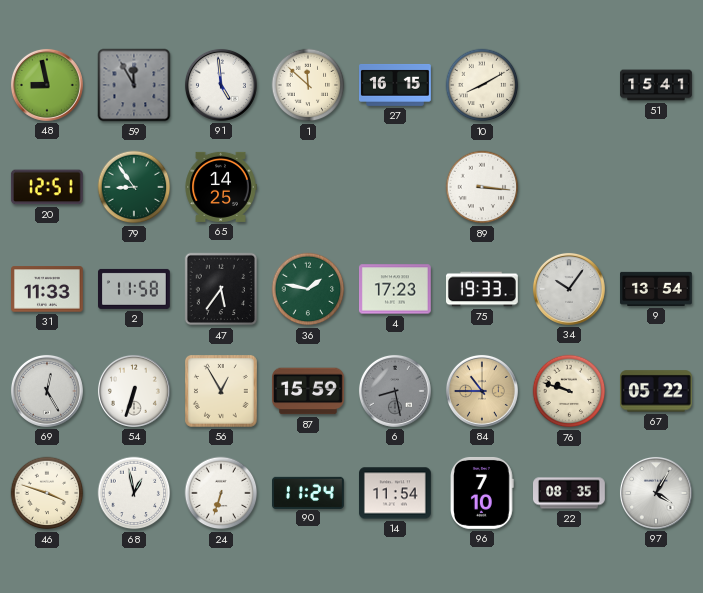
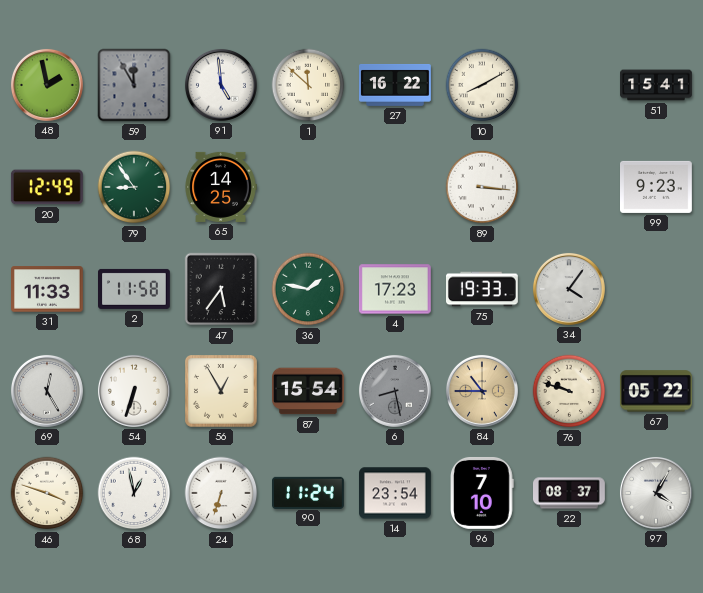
48: 8:58 -> 1:58
27: 16:15 -> 16:22
20: 12:51 -> 12:49
99: none -> 9:23
34: 10:06 -> 4:06
9: 13:54 -> none
87: 15:59 -> 15:54
14: 11:54 -> 23:54
22: 08:35 -> 08:37
